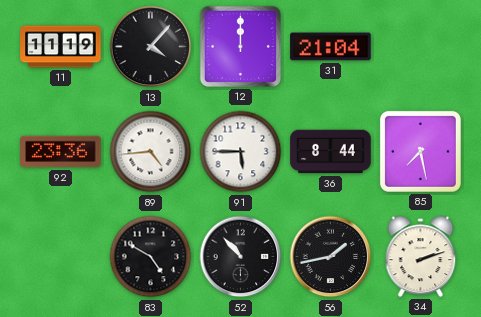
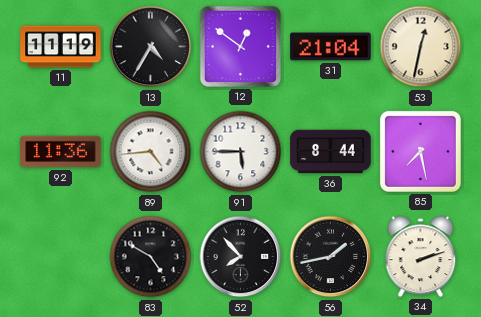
13: 4:07 -> 4:35
12: 12:00 -> 12:51
53: none -> 12:32
92: 23:36 -> 11:36
52: 10:53 -> 7:53
